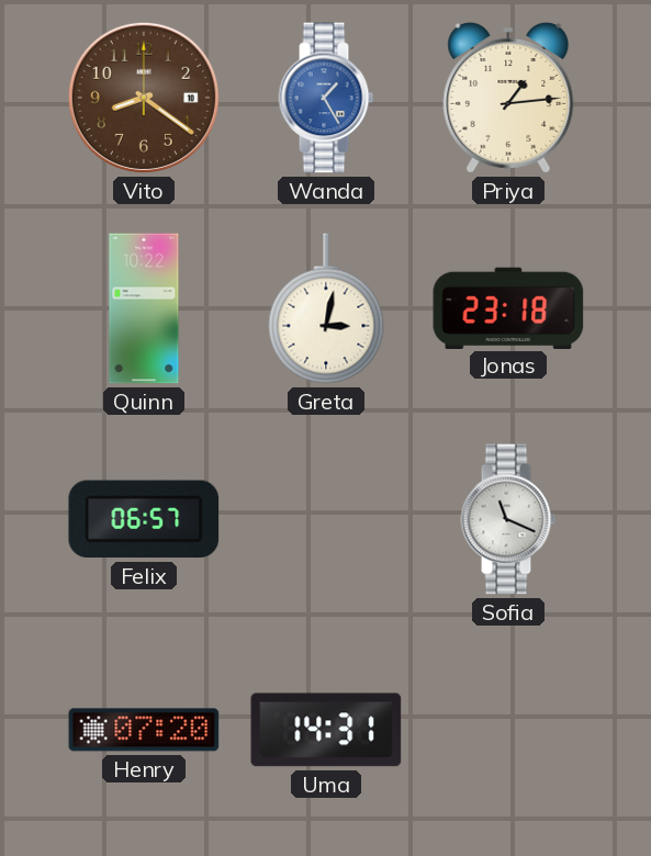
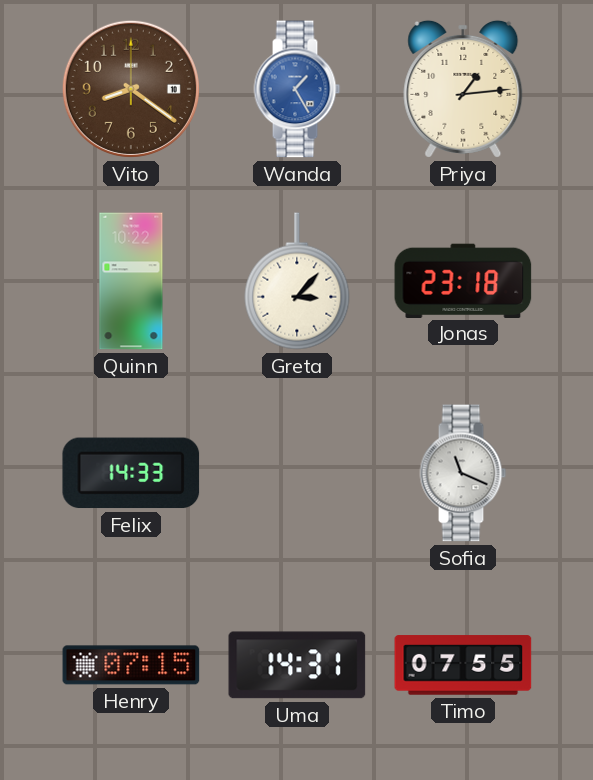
Greta: 3:02 -> 3:07
Felix: 06:57 -> 14:33
Henry: 07:20 -> 07:15
Timo: none -> 07:55
